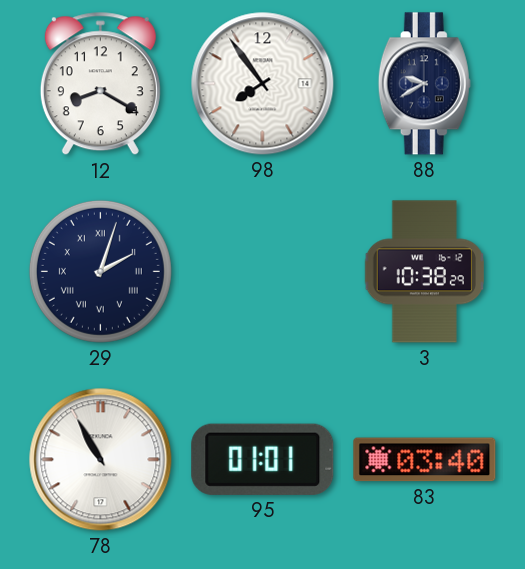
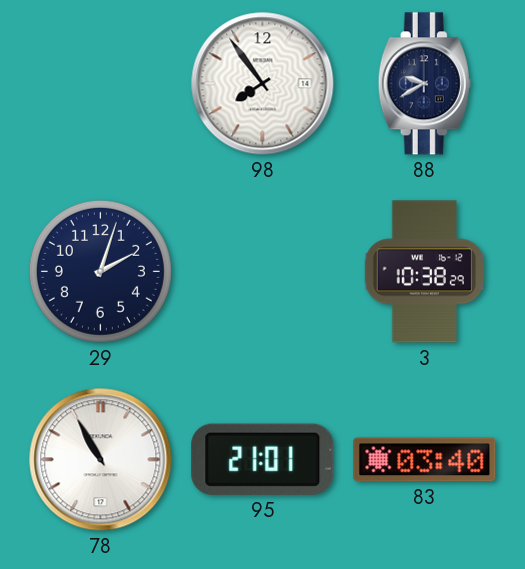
12: 8:20 -> none
29 numerals: Roman -> Arabic
95: 01:01 -> 21:01
